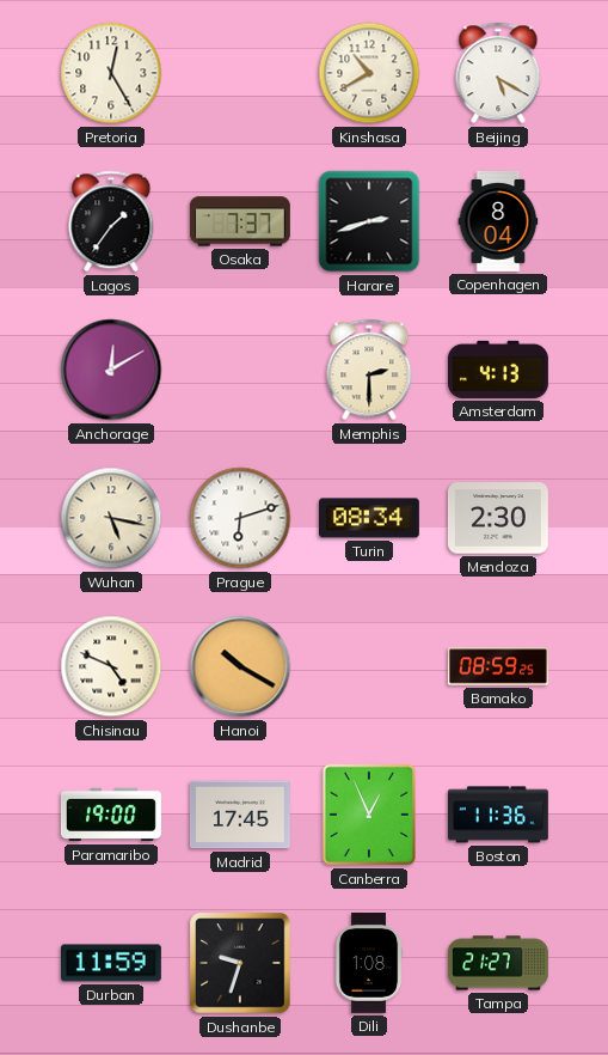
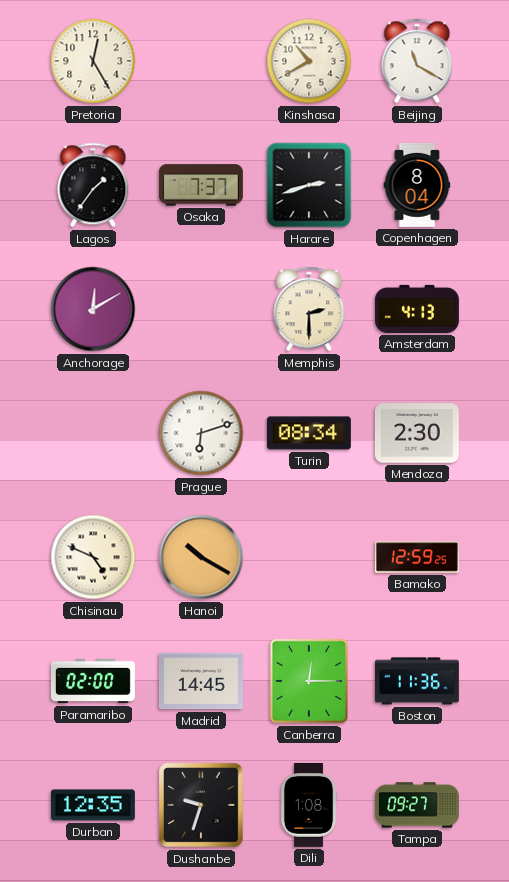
Beijing: 5:20 -> 11:20
Wuhan: 5:17 -> none
Bamako: 08:59 -> 12:59
Paramaribo: 19:00 -> 02:00
Madrid: 17:45 -> 14:45
Canberra: 12:56 -> 12:15
Durban: 11:59 -> 12:35
Tampa: 21:27 -> 09:27
